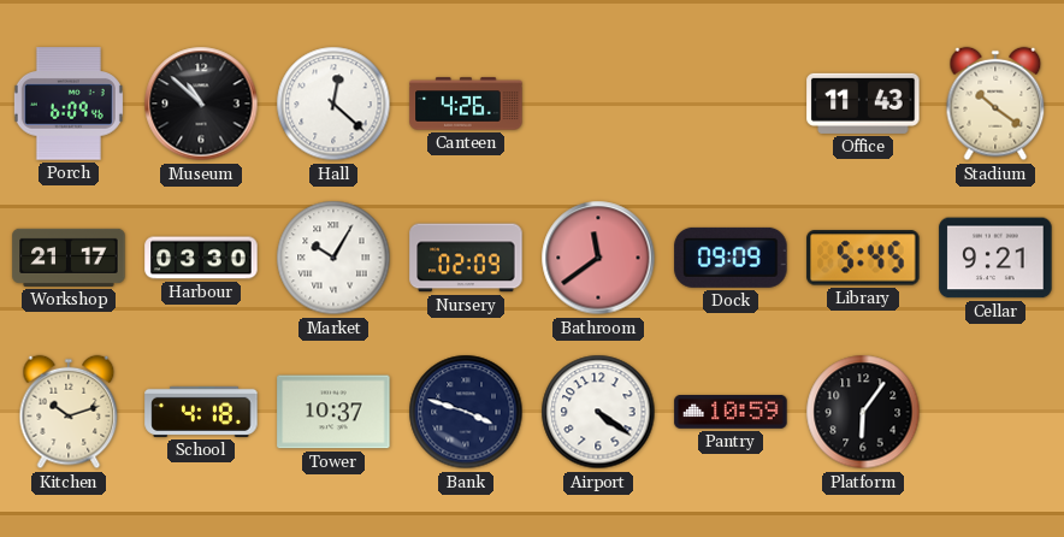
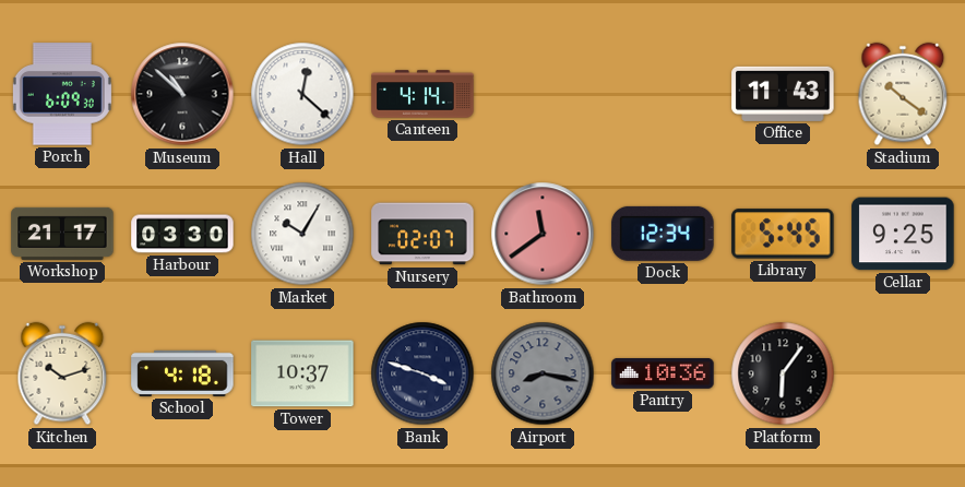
Porch: 6:09:46 -> 6:09:30
Canteen: 4:26 -> 4:14
Nursery: 02:09 -> 02:07
Dock: 09:09 -> 12:34
Cellar: 9:21 -> 9:25
Airport: 4:21 -> 8:17
Airport dial: white -> grey
Pantry: 10:59 -> 10:36
